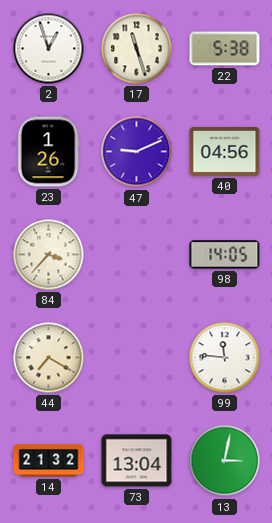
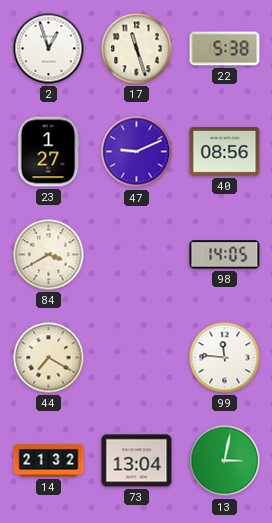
23: 1:26 -> 1:27
40: 04:56 -> 08:56
84: 3:37 -> 3:40
